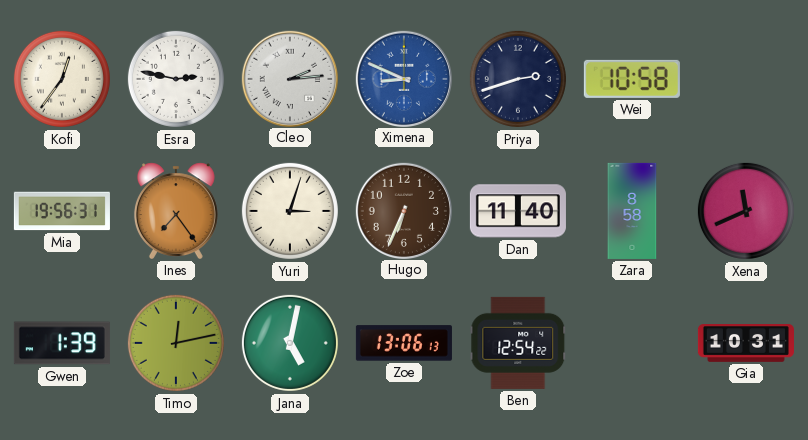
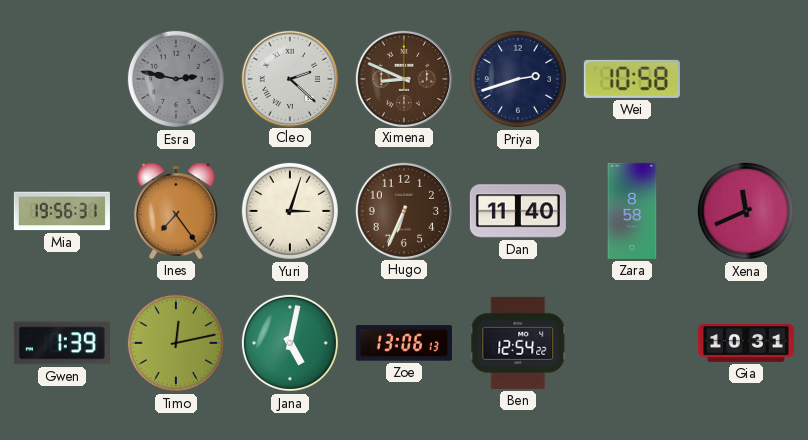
Kofi: 12:36 -> none
Esra dial: white -> grey
Cleo: 2:14 -> 2:22
Ximena dial: blue -> brown
